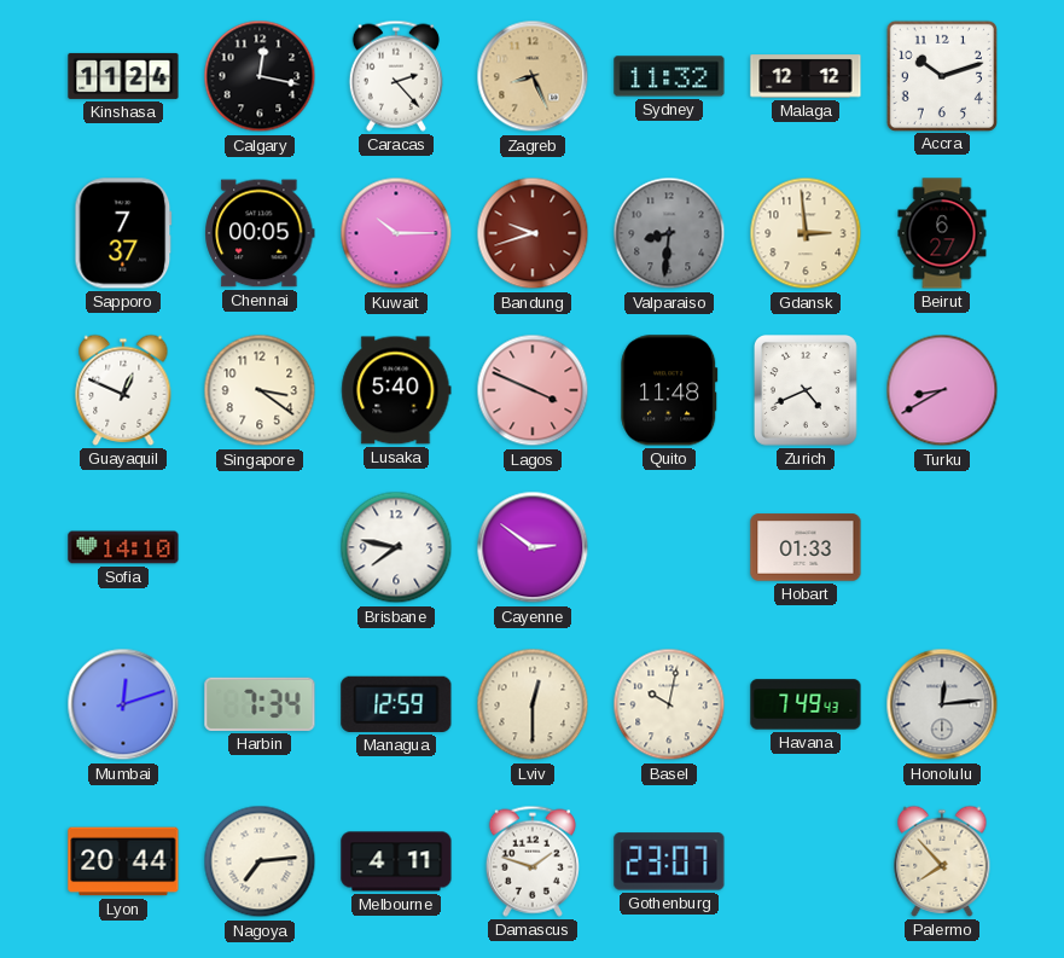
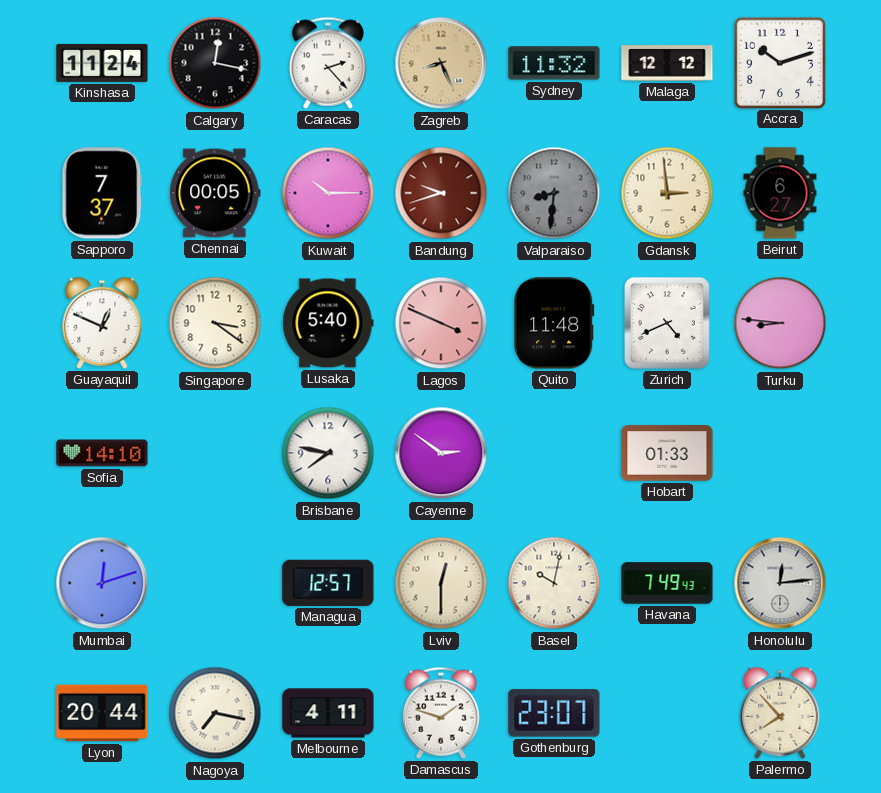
Turku: 8:40 -> 8:46
Harbin: 7:34 -> none
Managua: 12:59 -> 12:57
Nagoya: 7:14 -> 7:17
